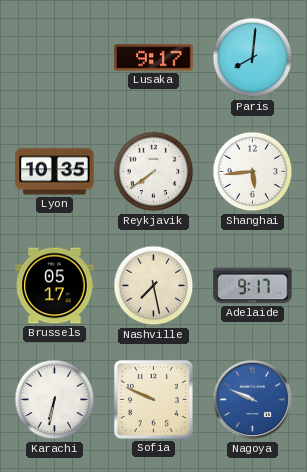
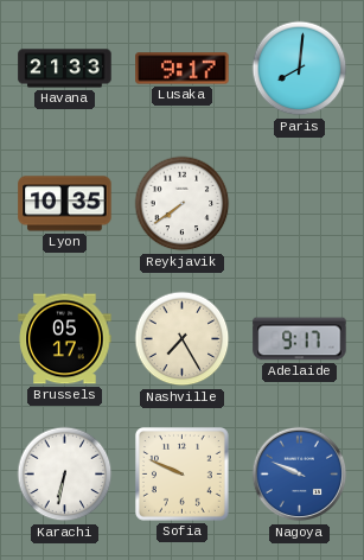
Havana: none -> 21:33
Shanghai: 5:44 -> none
Nashville: 7:28 -> 7:25
